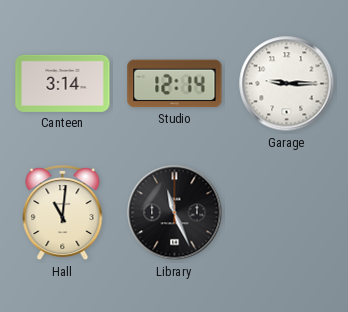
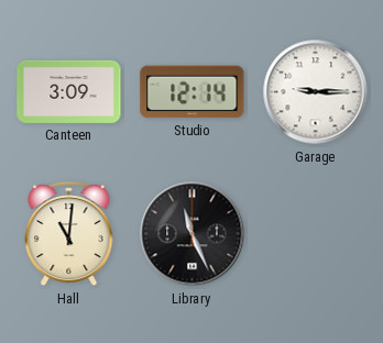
Canteen: 3:14 -> 3:09
